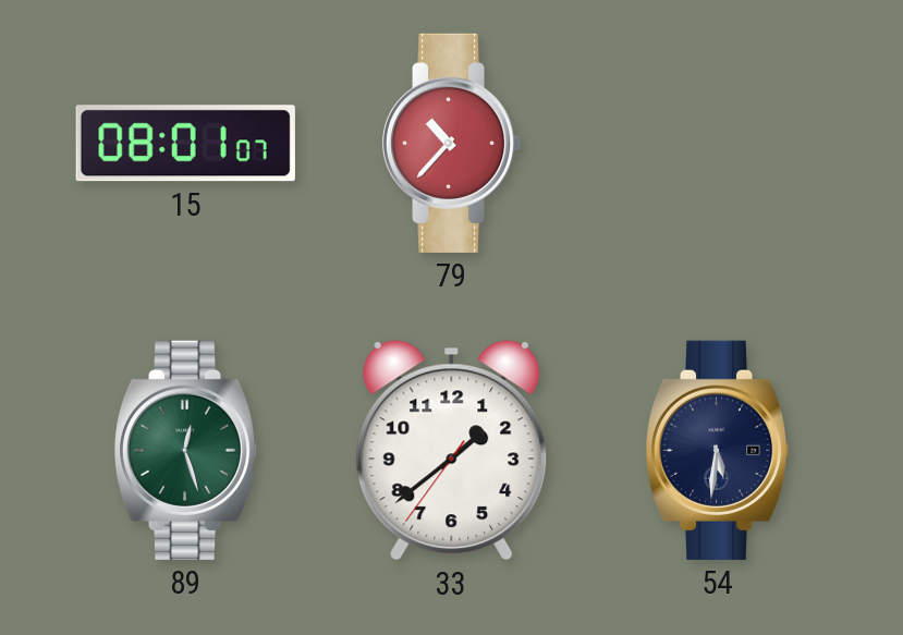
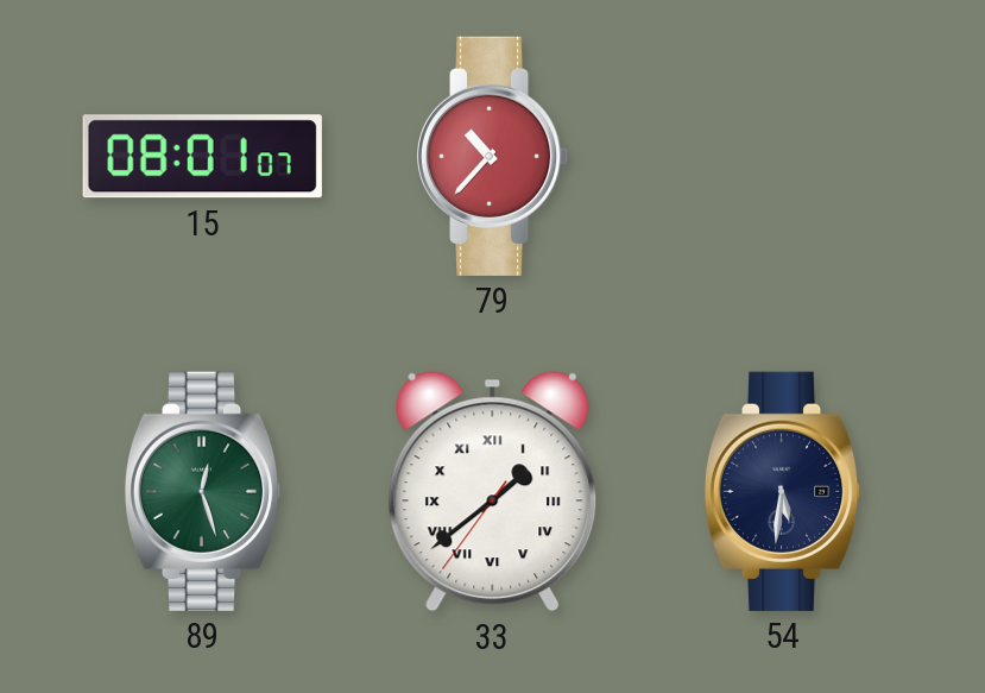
33 numerals: Arabic -> Roman
